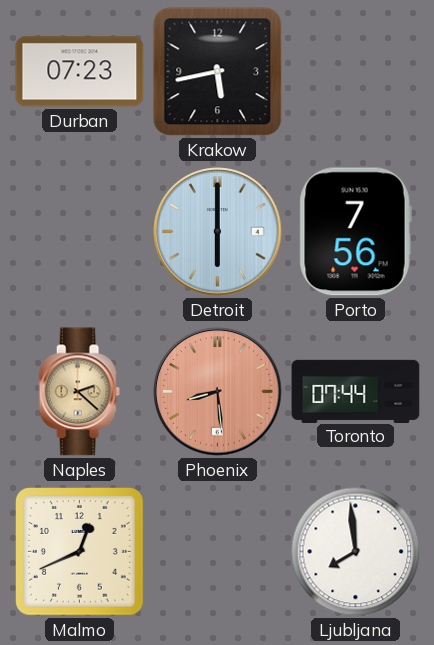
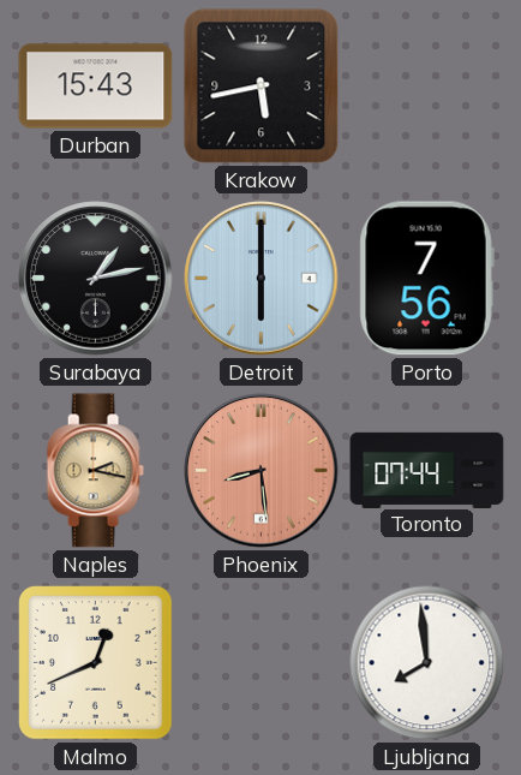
Durban: 07:23 -> 15:43
Surabaya: none -> 1:13
Naples: 2:22 -> 2:17
